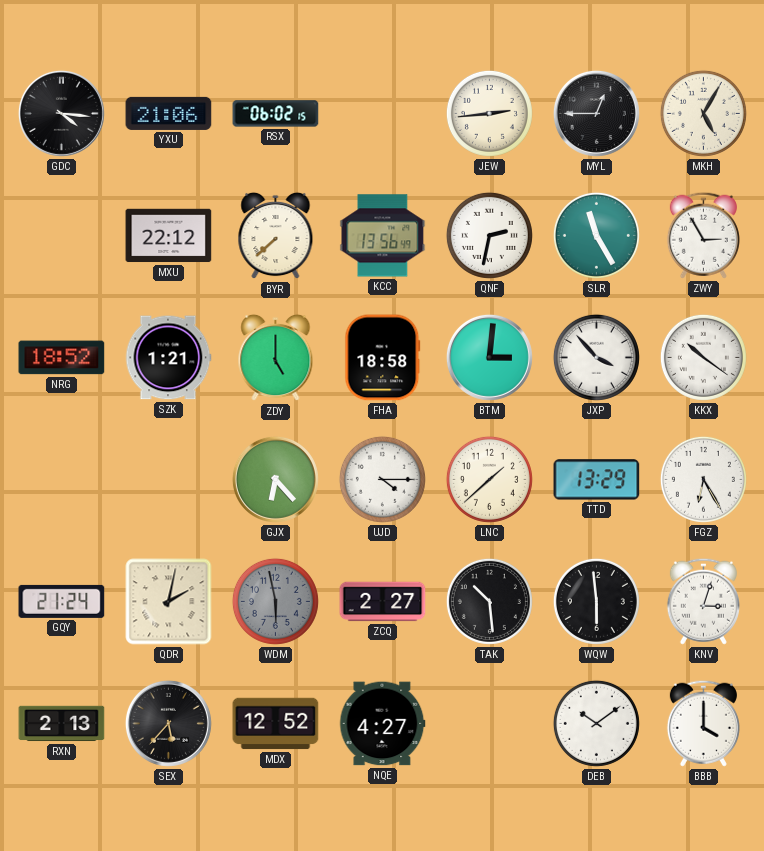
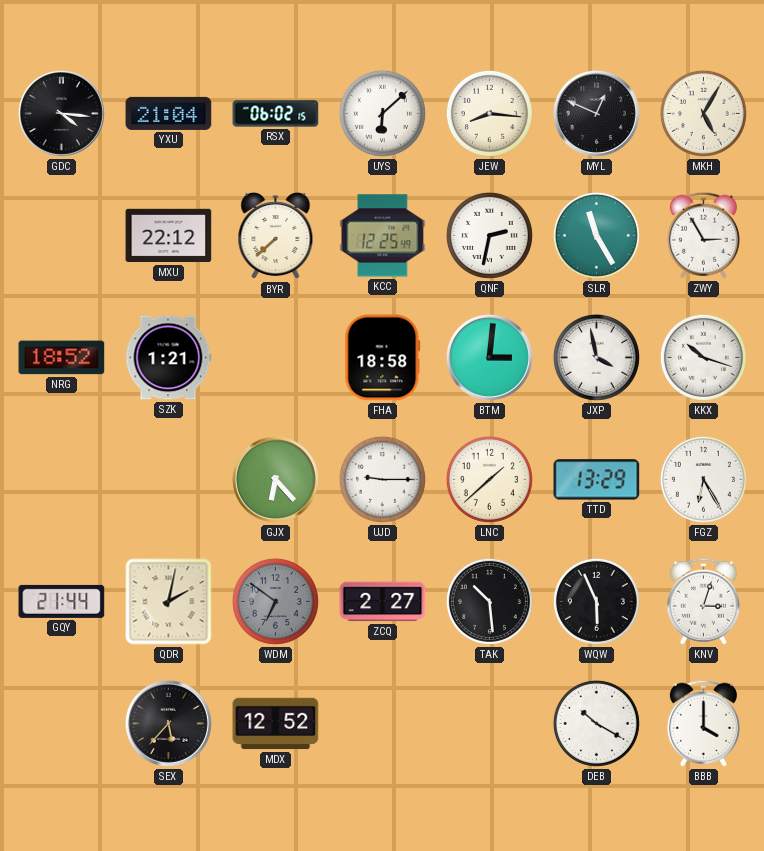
YXU: 21:06 -> 21:04
UYS: none -> 6:08
JEW: 2:44 -> 8:16
MYL: 12:45 -> 12:49
KCC: 13:56 -> 12:25
ZDY: 5:00 -> none
JXP: 3:53 -> 3:58
KKX: 10:21 -> 10:18
UJD: 4:15 -> 9:15
GQY: 21:24 -> 21:44
WDM: 5:58 -> 6:51
WQW: 5:59 -> 5:56
RXN: 2:13 -> none
NQE: 4:27 -> none
DEB: 10:09 -> 10:20
